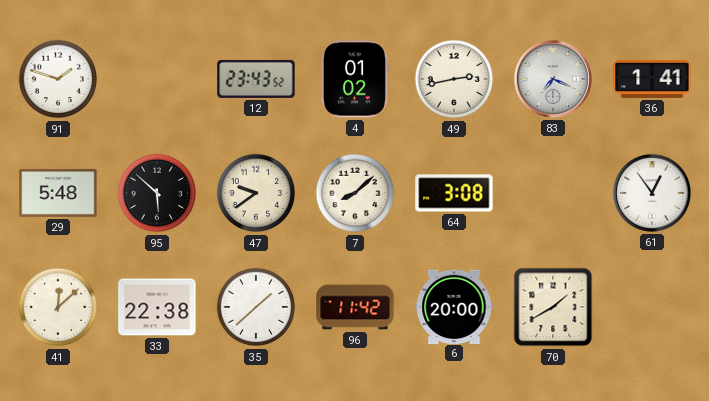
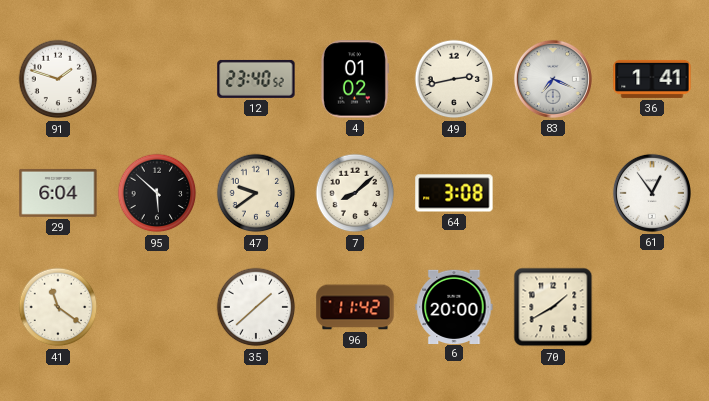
12: 23:43 -> 23:40
29: 5:48 -> 6:04
41: 12:08 -> 11:21
33: 22:38 -> none
